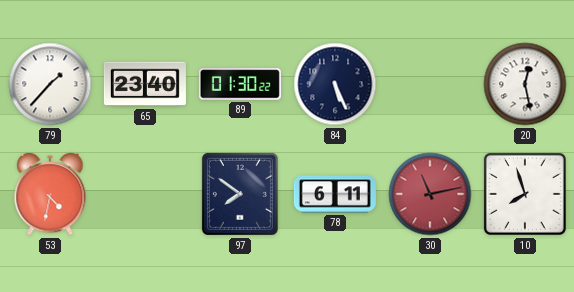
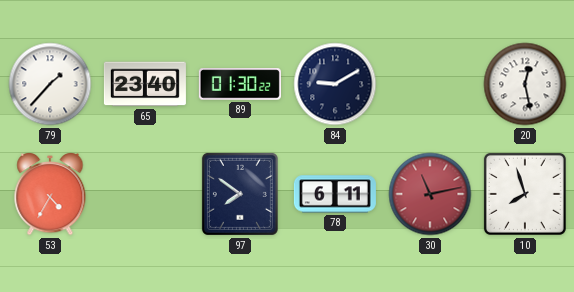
84: 5:26 -> 9:10
53: 4:32 -> 4:35
